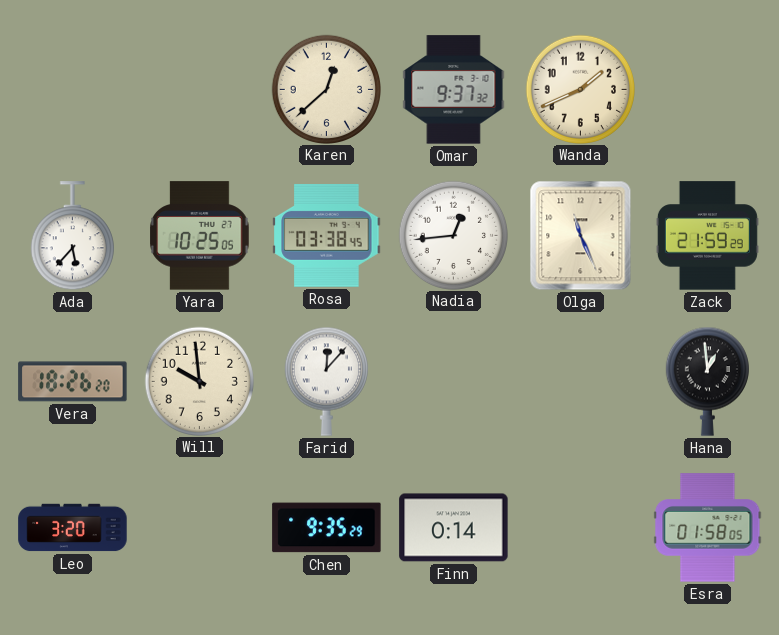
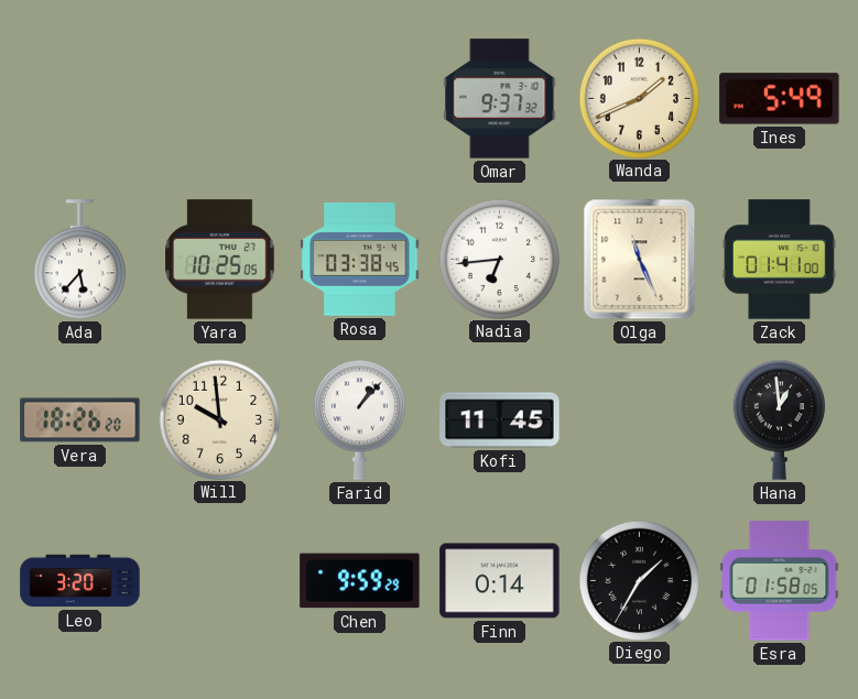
Karen: 12:38 -> none
Ines: none -> 5:49
Nadia: 12:44 -> 6:44
Zack: 21:59 -> 01:41
Farid: 12:07 -> 1:07
Kofi: none -> 11:45
Chen: 9:35 -> 9:59
Diego: none -> 1:35
